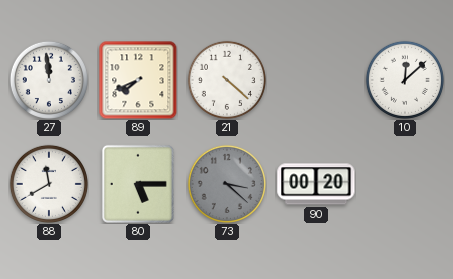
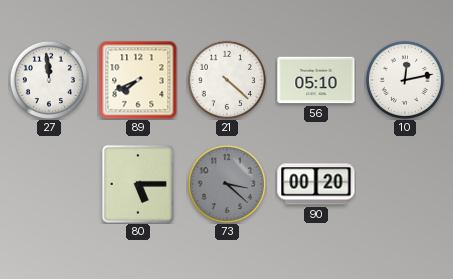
56: none -> 05:10
10: 12:08 -> 12:13
88: 11:40 -> none
